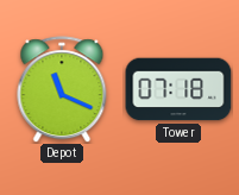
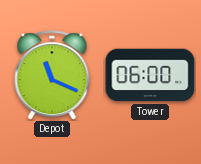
Tower: 07:18 -> 06:00
